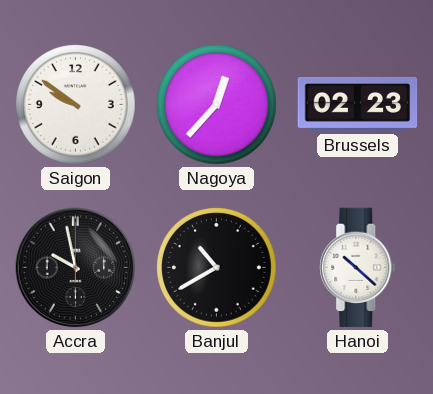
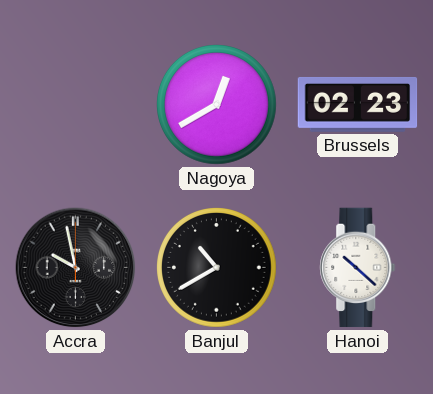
Saigon: 9:51 -> none
Nagoya: 12:37 -> 12:40
